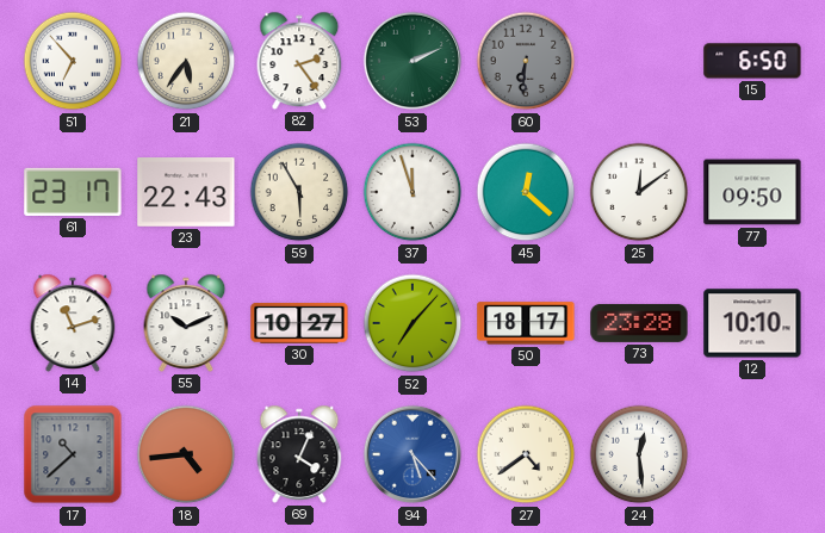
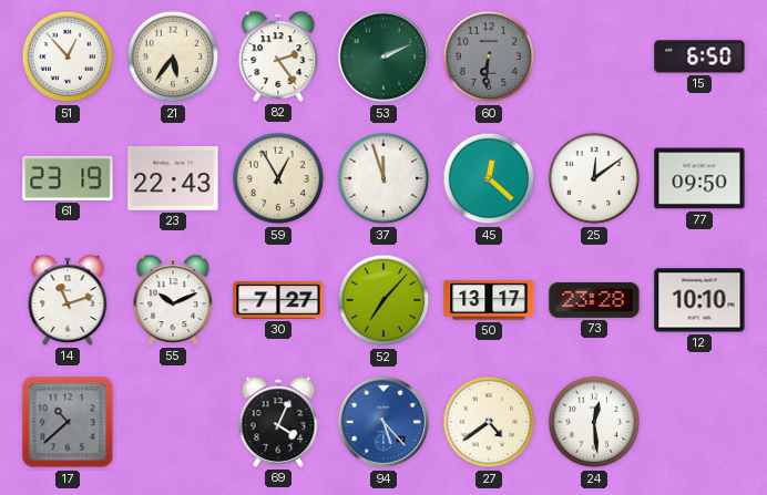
51: 6:53 -> 12:53
61: 23:17 -> 23:19
59: 5:55 -> 12:55
30: 10:27 -> 7:27
50: 18:17 -> 13:17
18: 4:44 -> none
